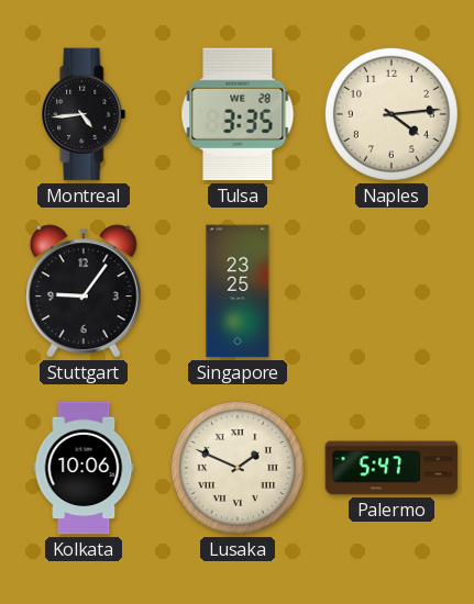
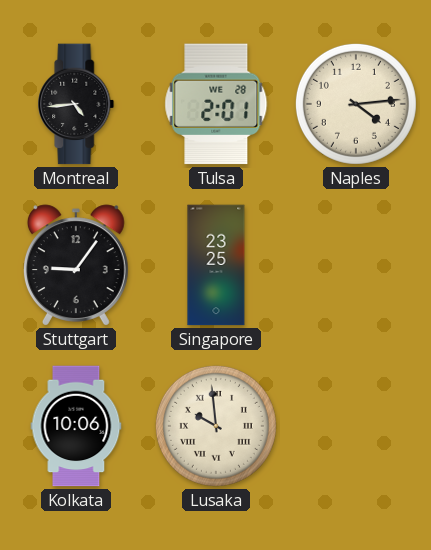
Tulsa: 3:35 -> 2:01
Lusaka: 1:49 -> 9:59
Palermo: 5:47 -> none
